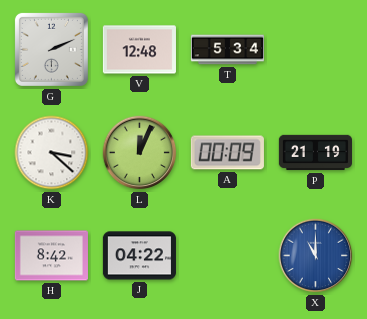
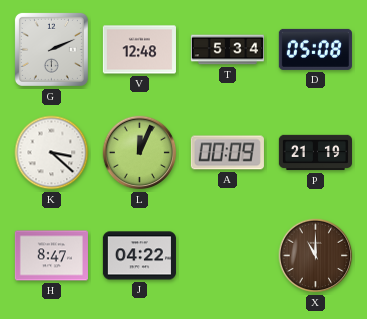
D: none -> 05:08
H: 8:42 -> 8:47
X dial: blue -> brown
